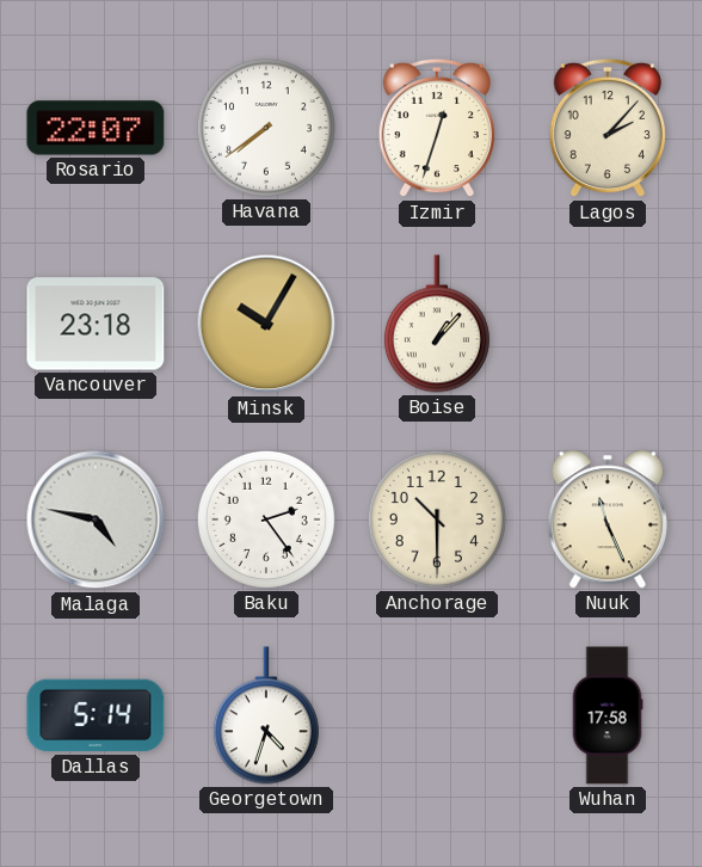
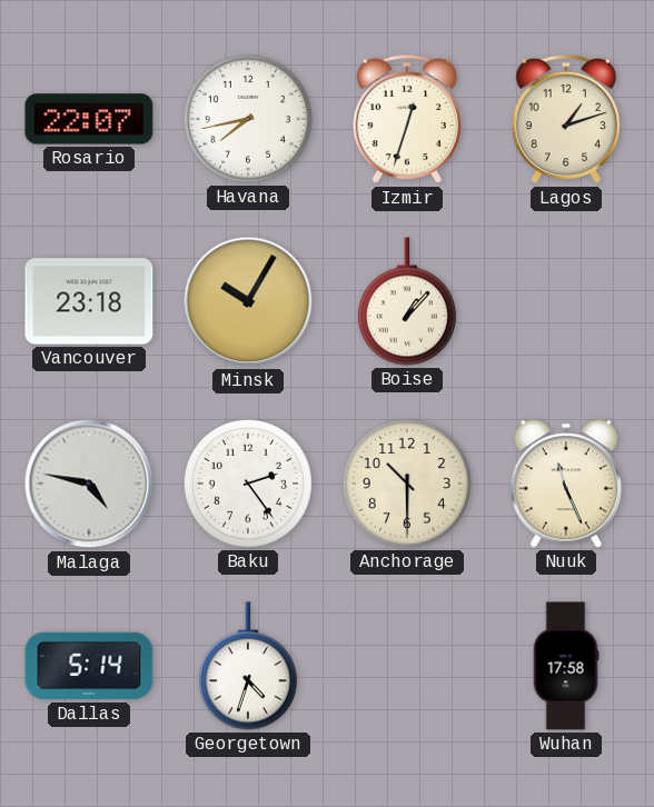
Havana: 7:39 -> 7:43
Lagos: 2:07 -> 1:12
